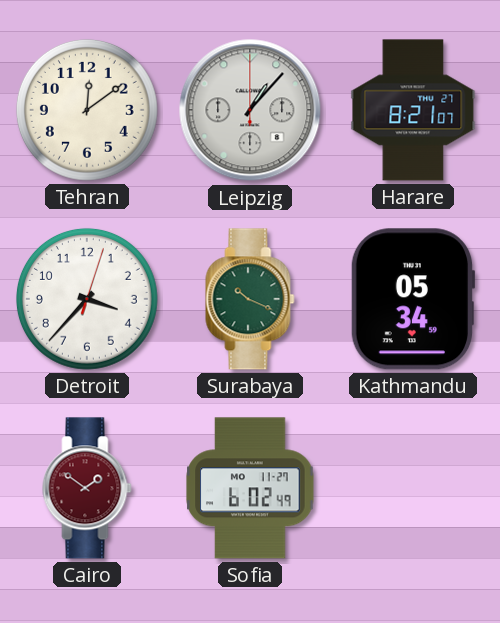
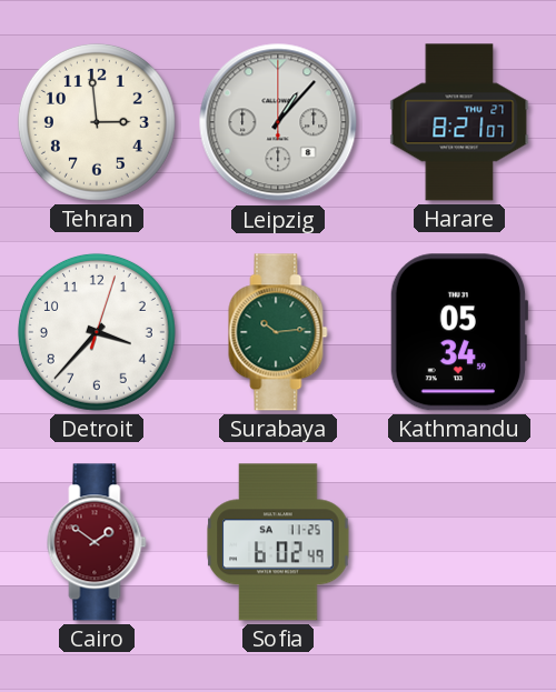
Tehran: 12:09 -> 2:59
Surabaya: 10:19 -> 10:14
Sofia date: MO 11-27 -> SA 11-25
